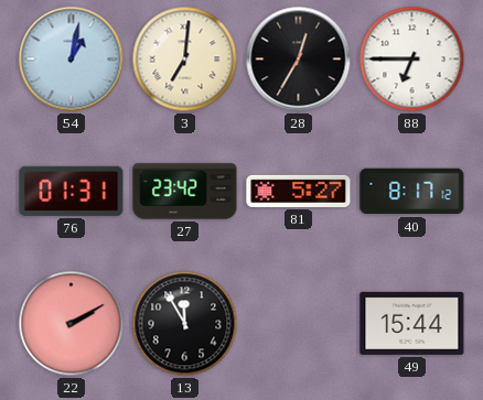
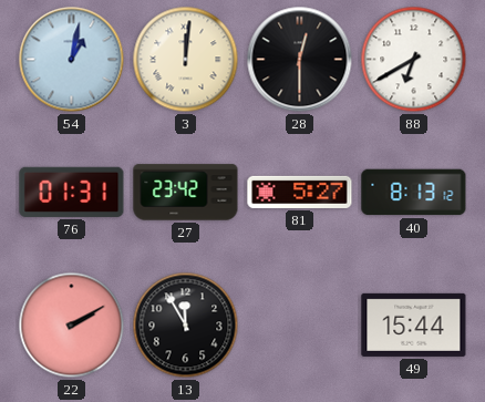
3: 7:01 -> 12:01
28: 12:35 -> 12:30
88: 6:45 -> 6:40
40: 8:17 -> 8:13
